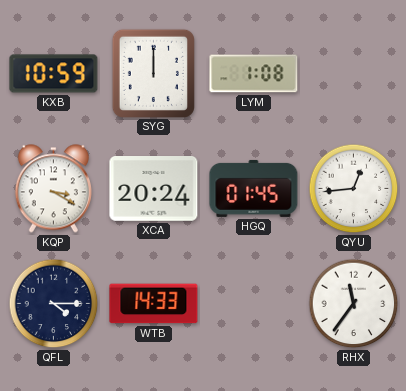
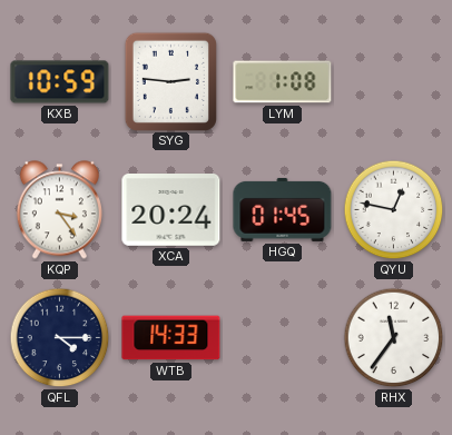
SYG: 12:00 -> 2:46
KQP: 3:20 -> 3:24
QYU: 12:44 -> 12:47
